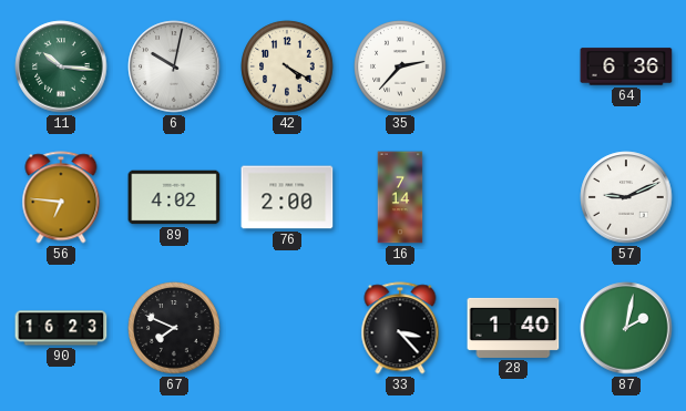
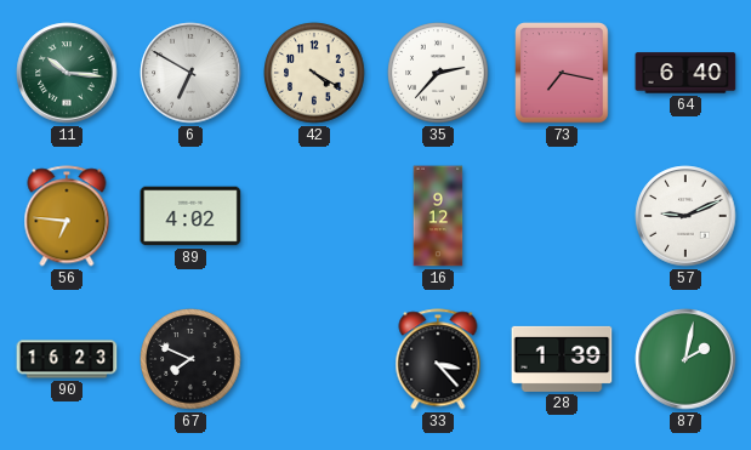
6: 10:02 -> 6:50
73: none -> 7:17
64: 6:36 -> 6:40
76: 2:00 -> none
16: 7:14 -> 9:12
28: 1:40 -> 1:39
